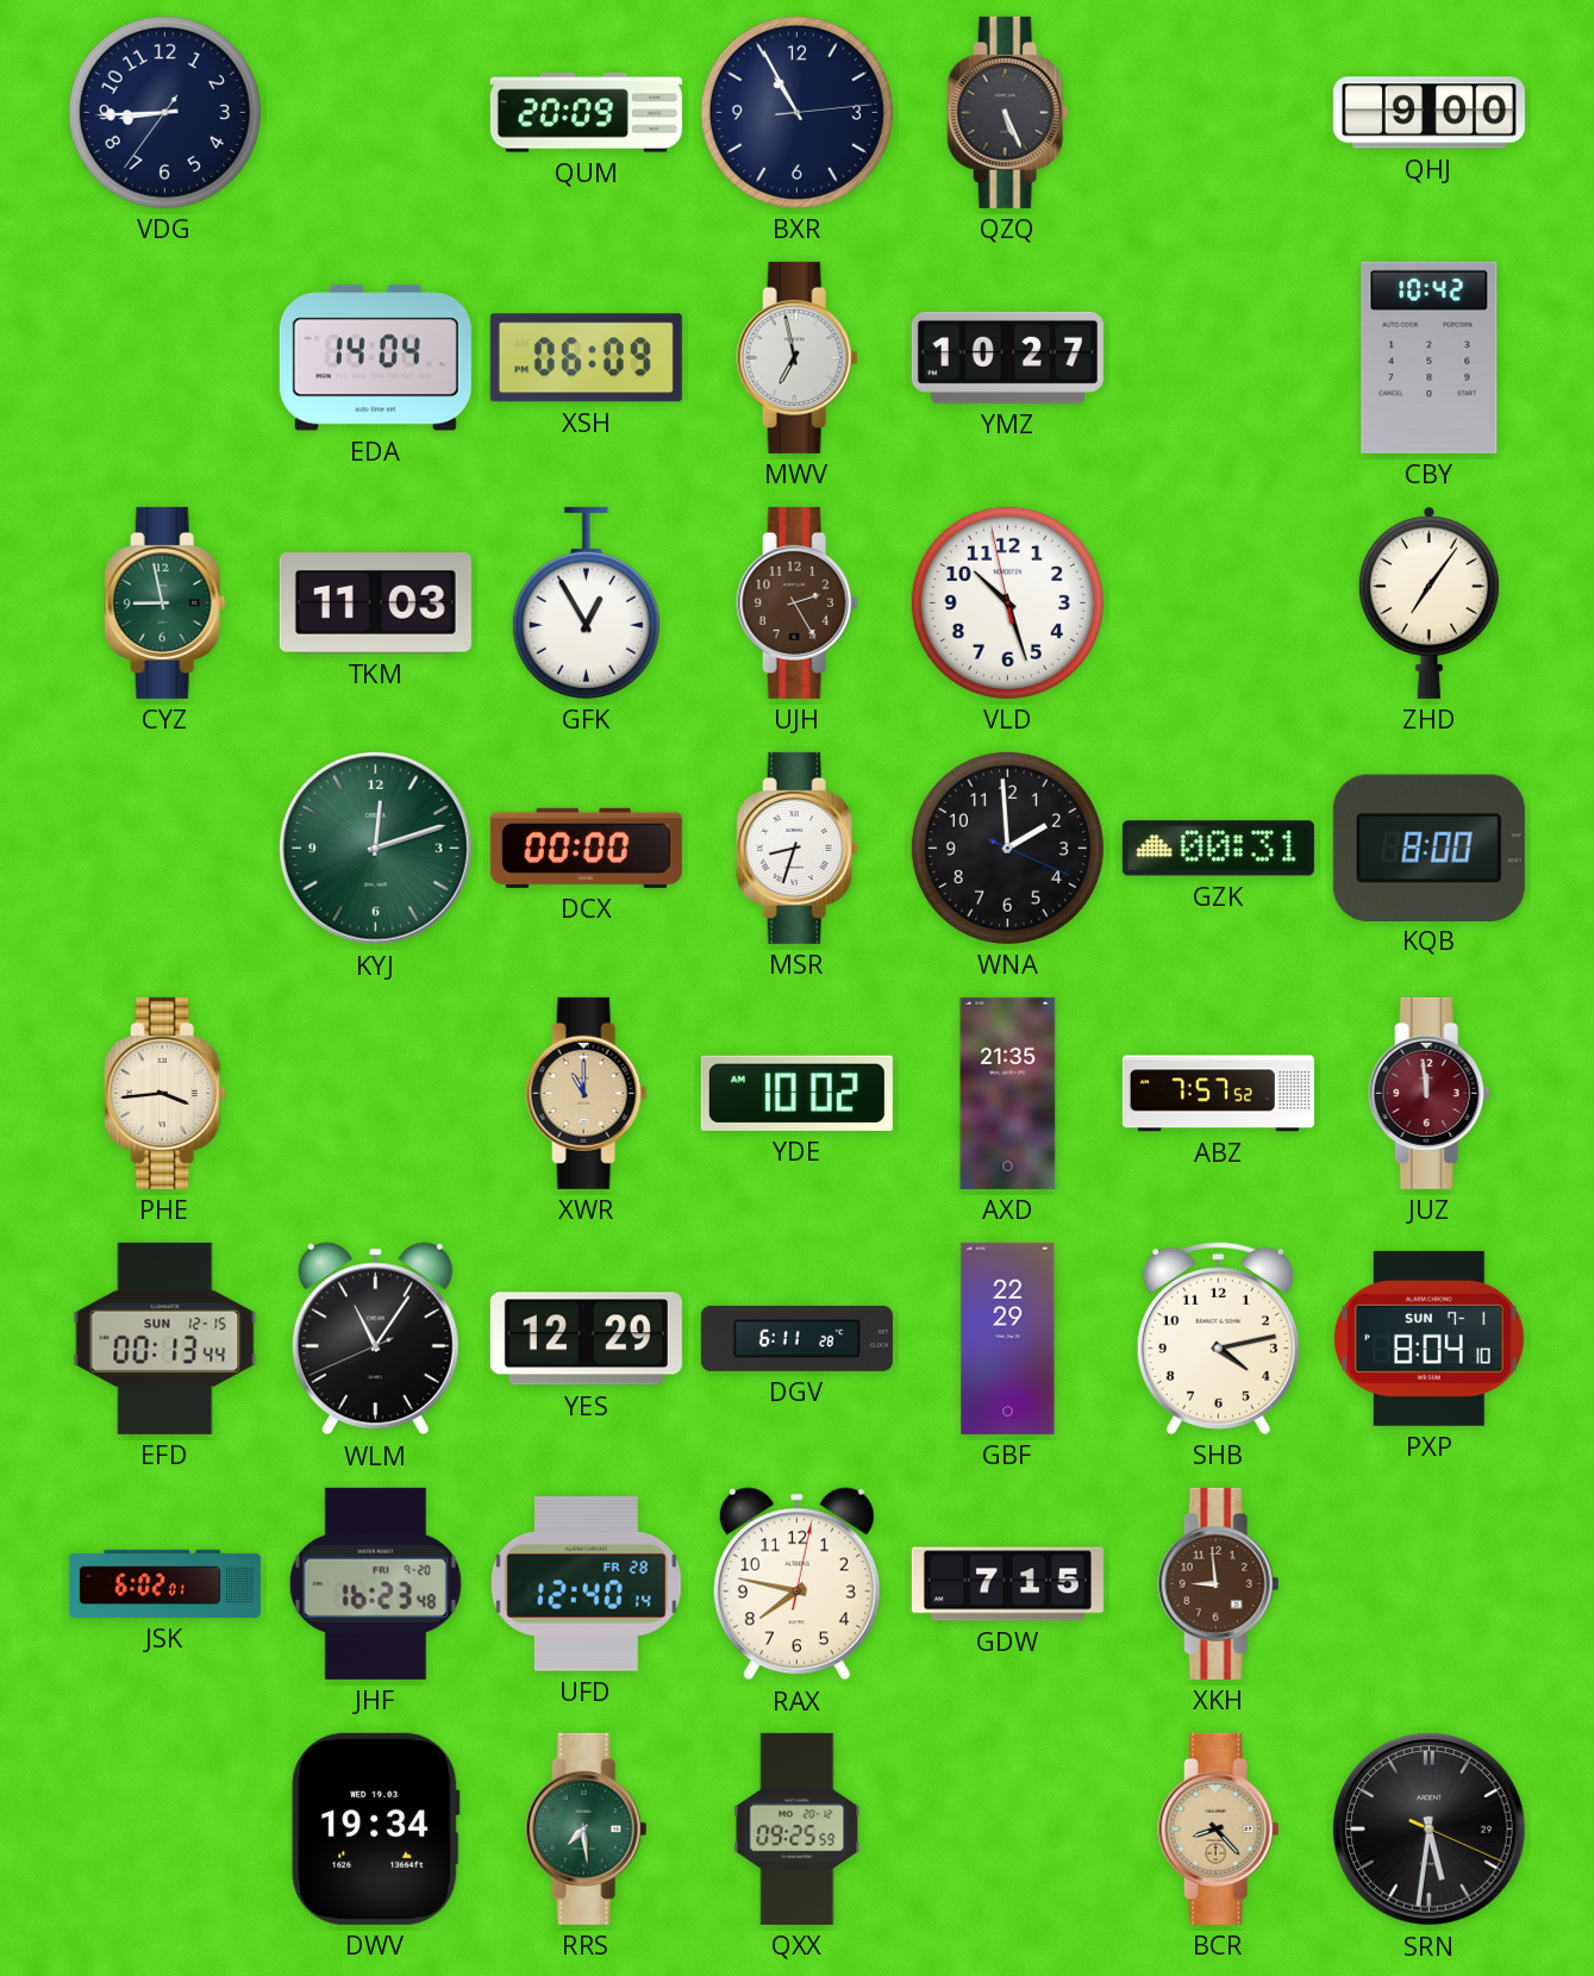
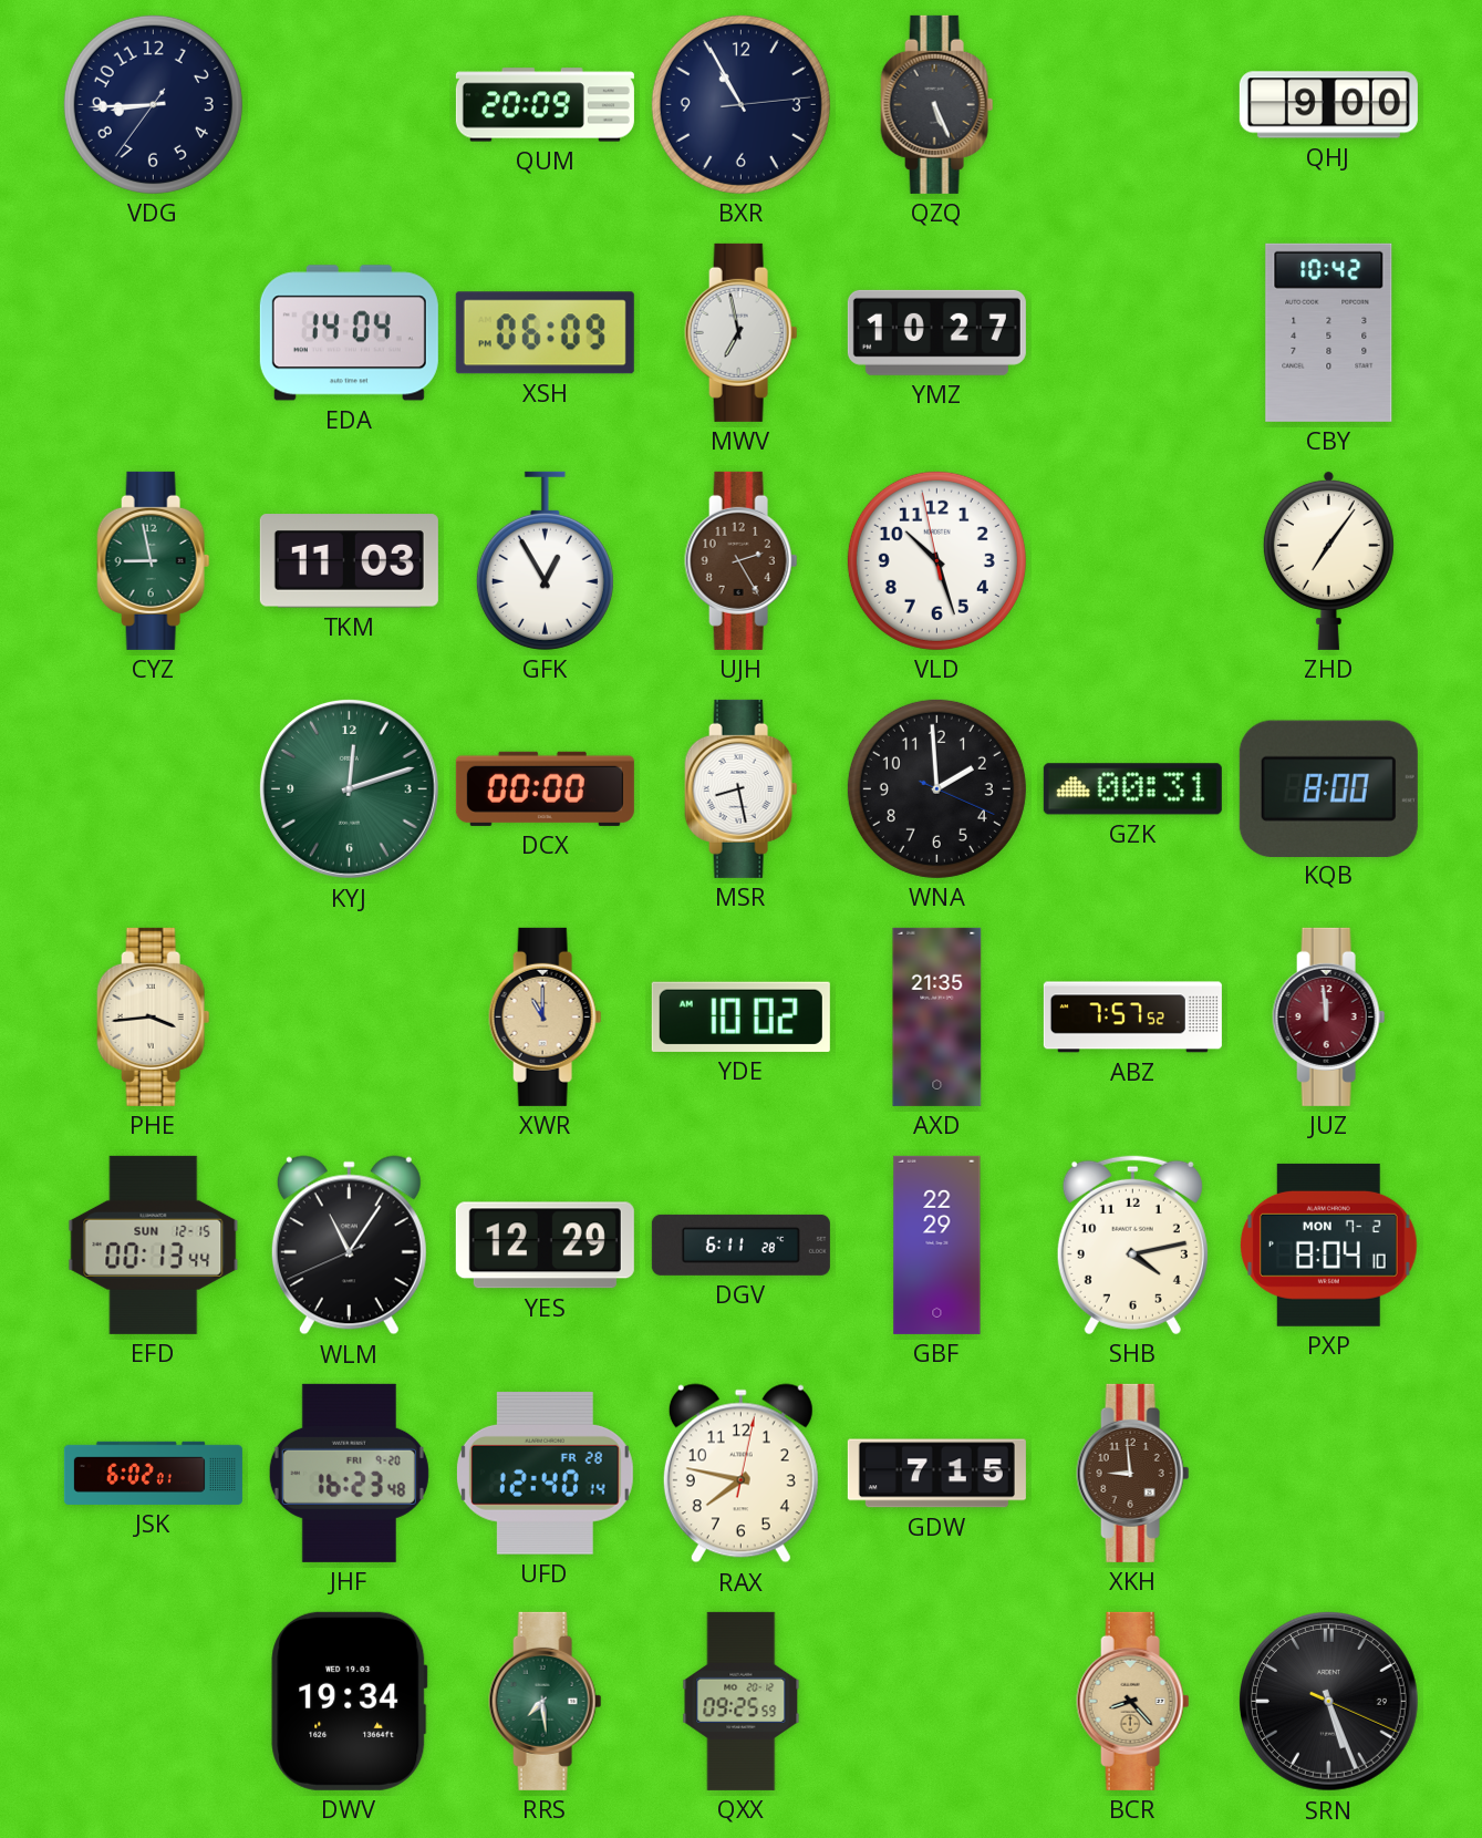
MSR: 8:33 -> 8:28
PXP date: SUN 7-1 -> MON 7-2
SRN: 5:31 -> 5:26
